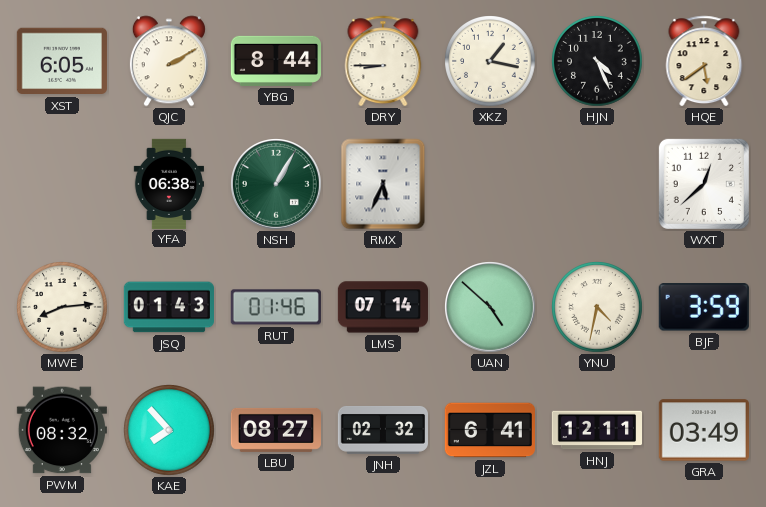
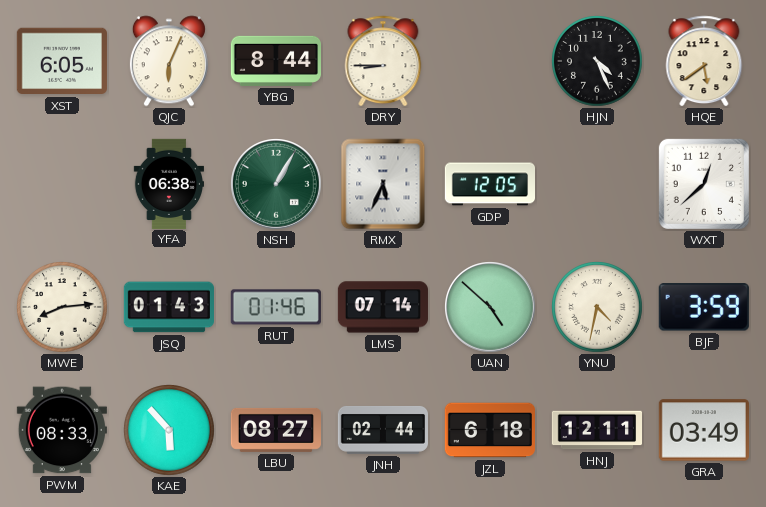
QJC: 2:10 -> 6:04
XKZ: 1:17 -> none
GDP: none -> 12:05
PWM: 08:32 -> 08:33
KAE: 7:53 -> 5:53
JNH: 02:32 -> 02:44
JZL: 6:41 -> 6:18
